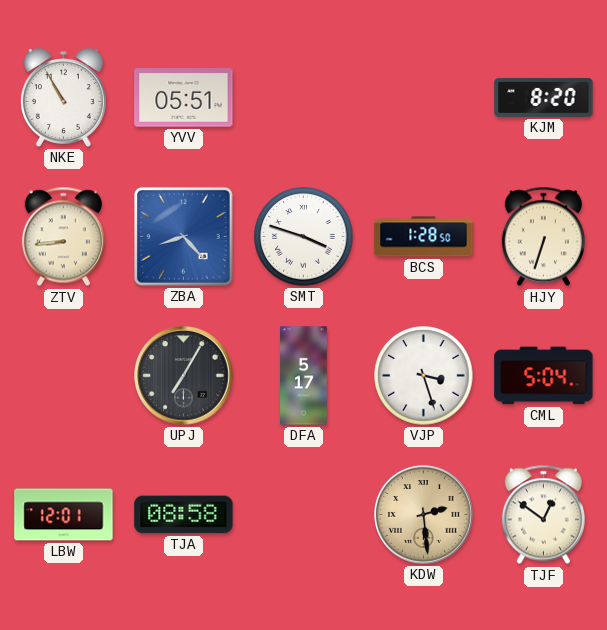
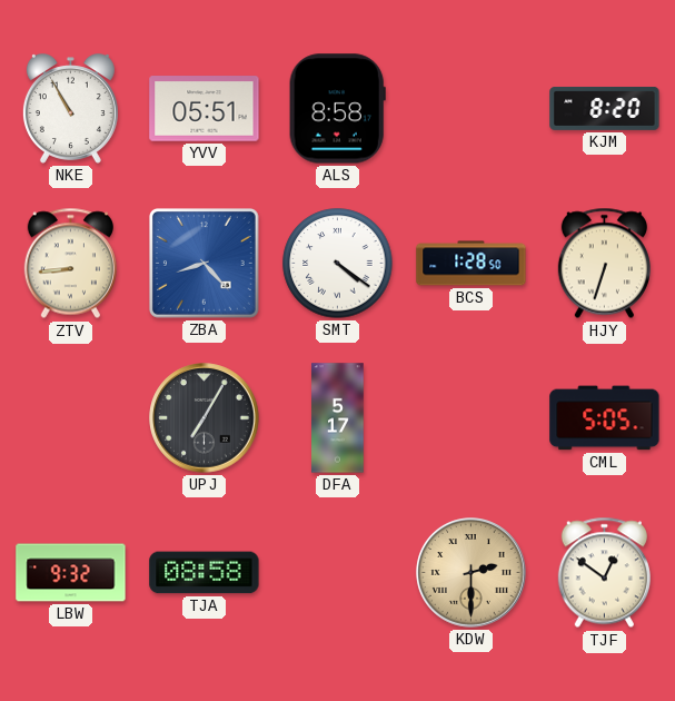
ALS: none -> 8:58
SMT: 3:48 -> 4:21
VJP: 3:27 -> none
CML: 5:04 -> 5:05
LBW: 12:01 -> 9:32
KDW: 2:29 -> 2:30
